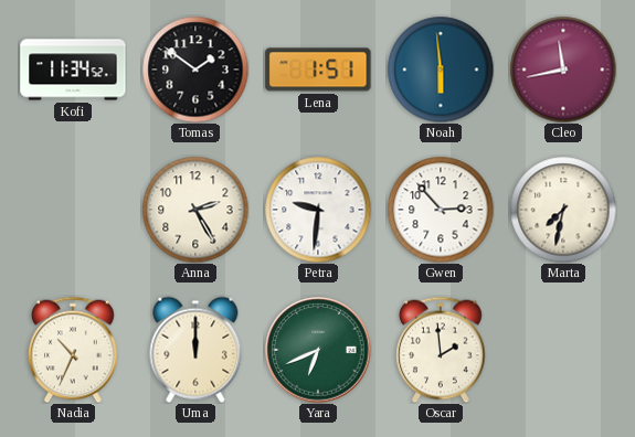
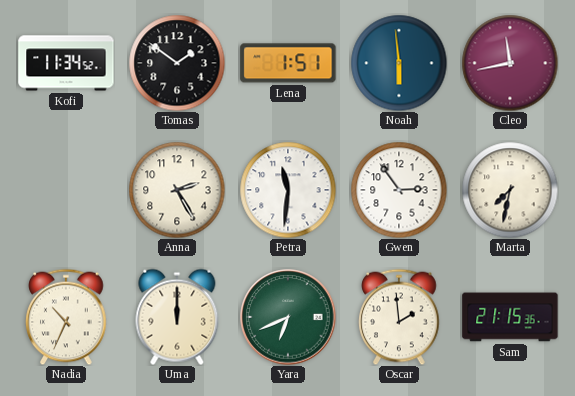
Petra: 9:31 -> 11:31
Gwen: 2:53 -> 2:54
Sam: none -> 21:15
